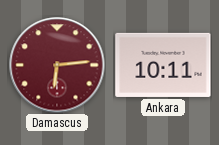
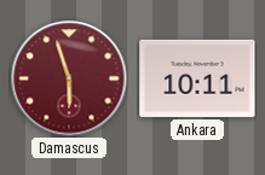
Damascus: 6:14 -> 5:57
